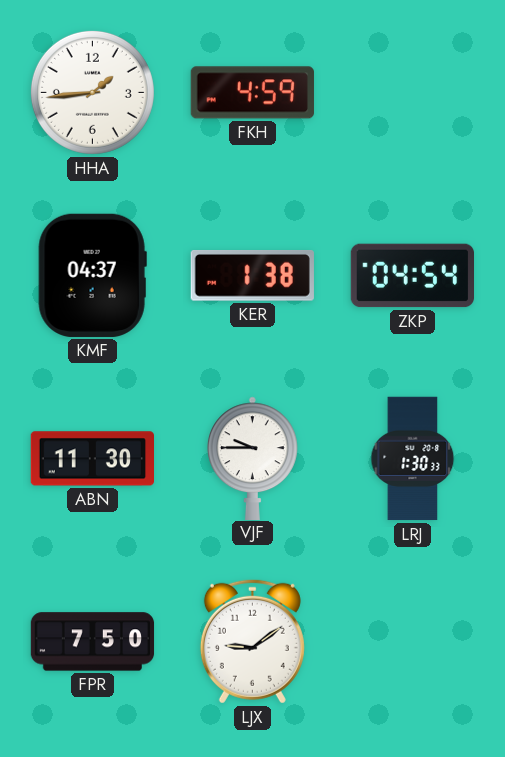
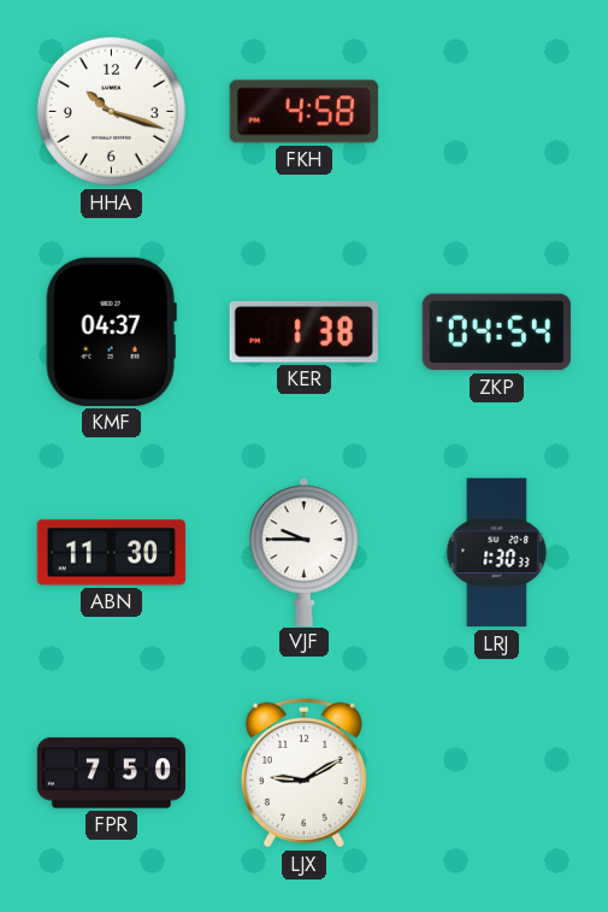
HHA: 1:44 -> 10:18
FKH: 4:59 -> 4:58
LJX: 9:09 -> 9:10
